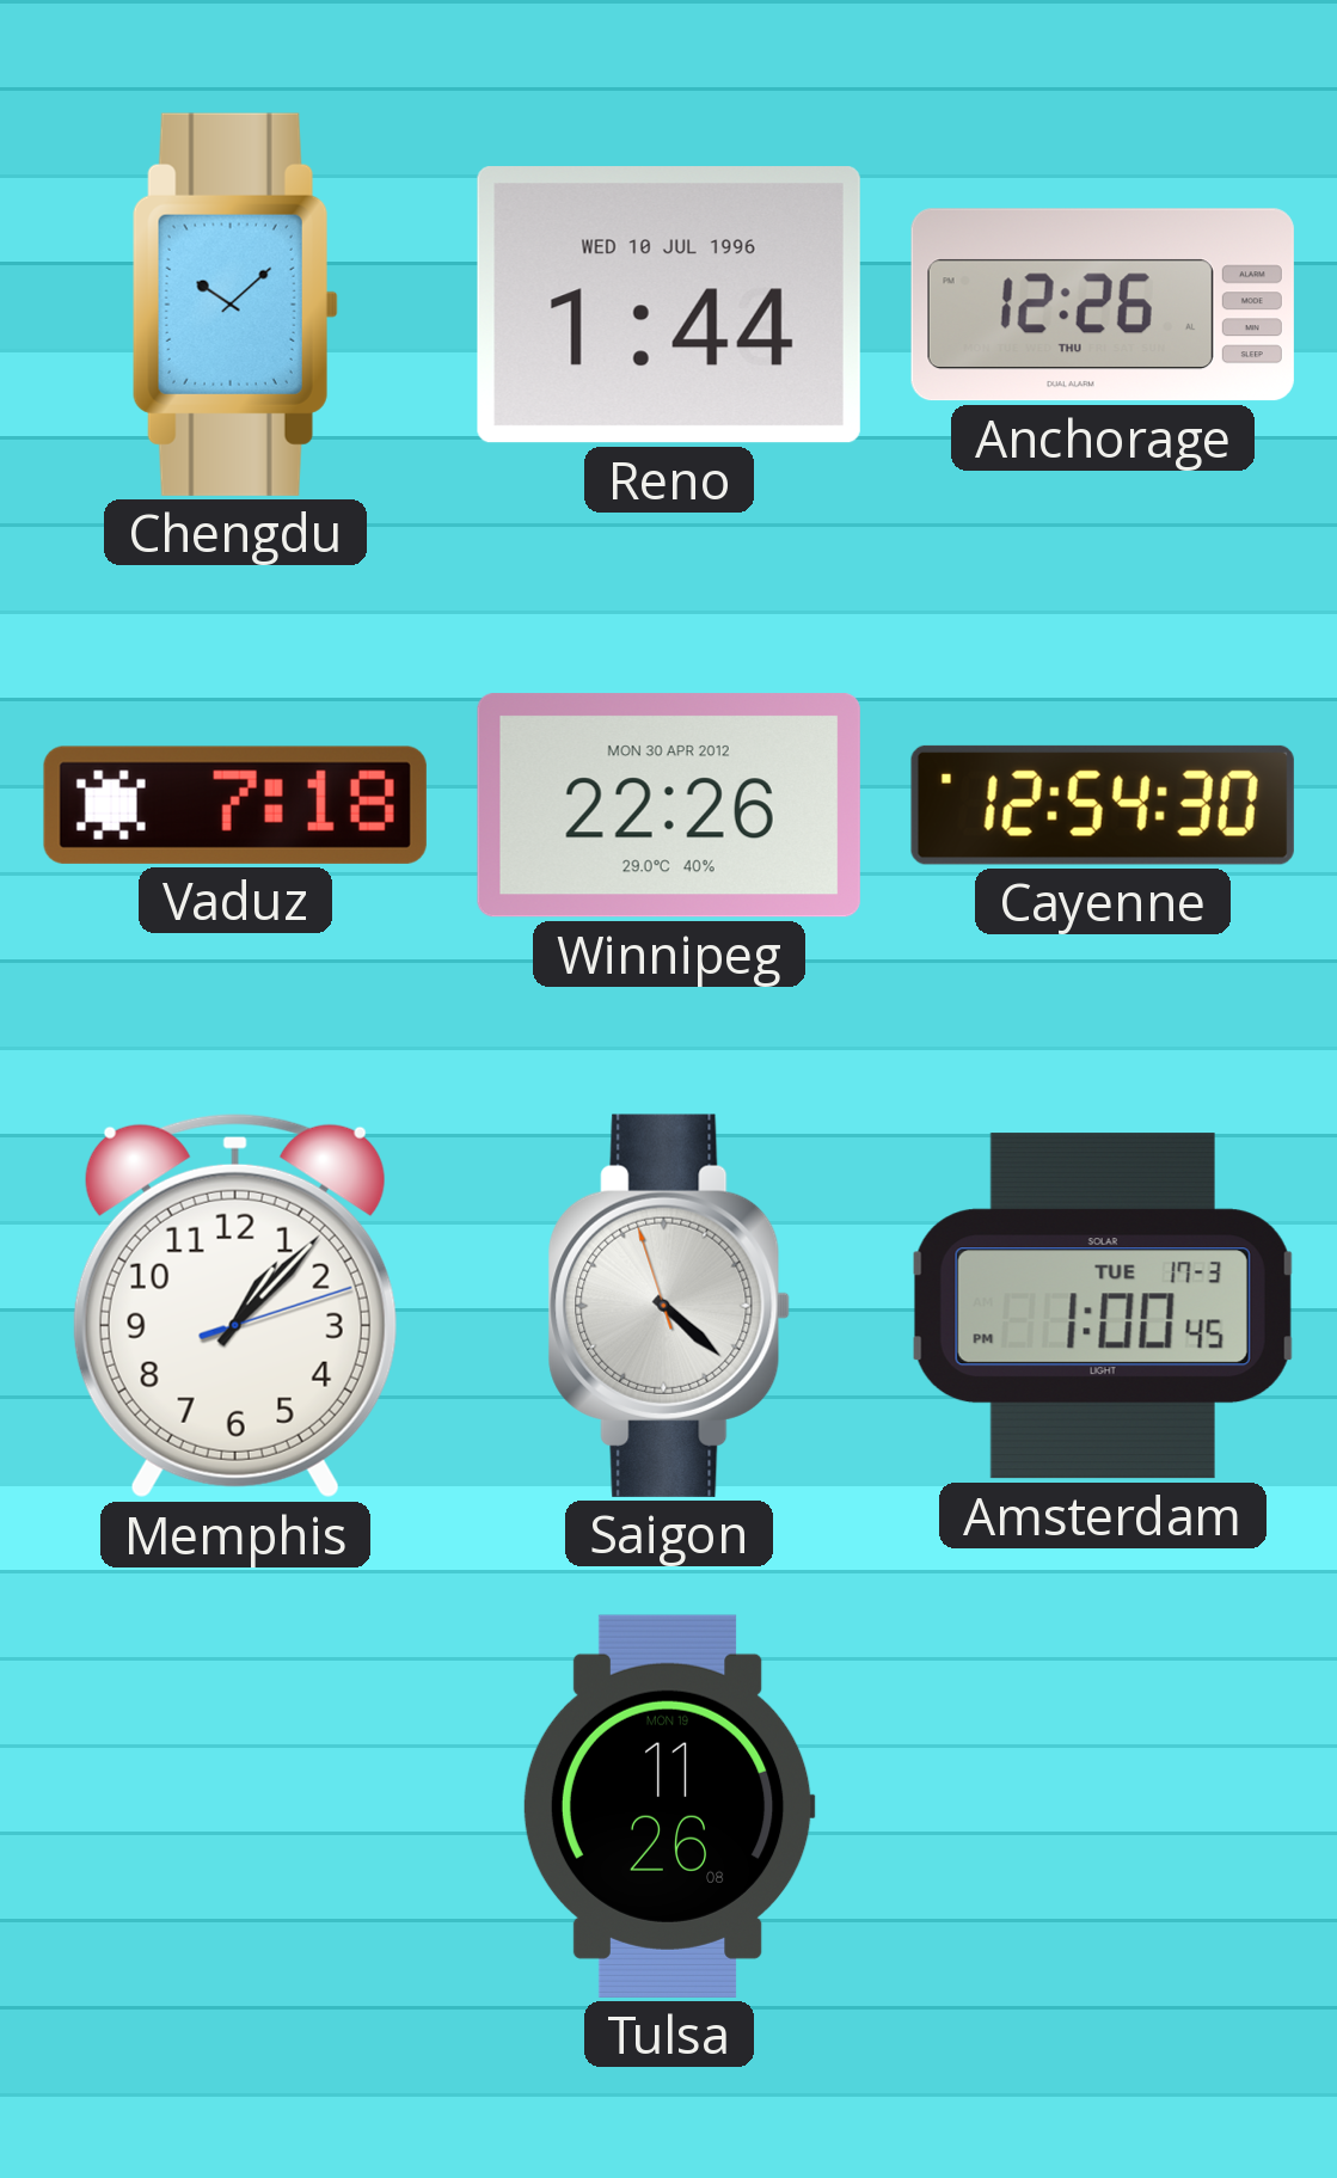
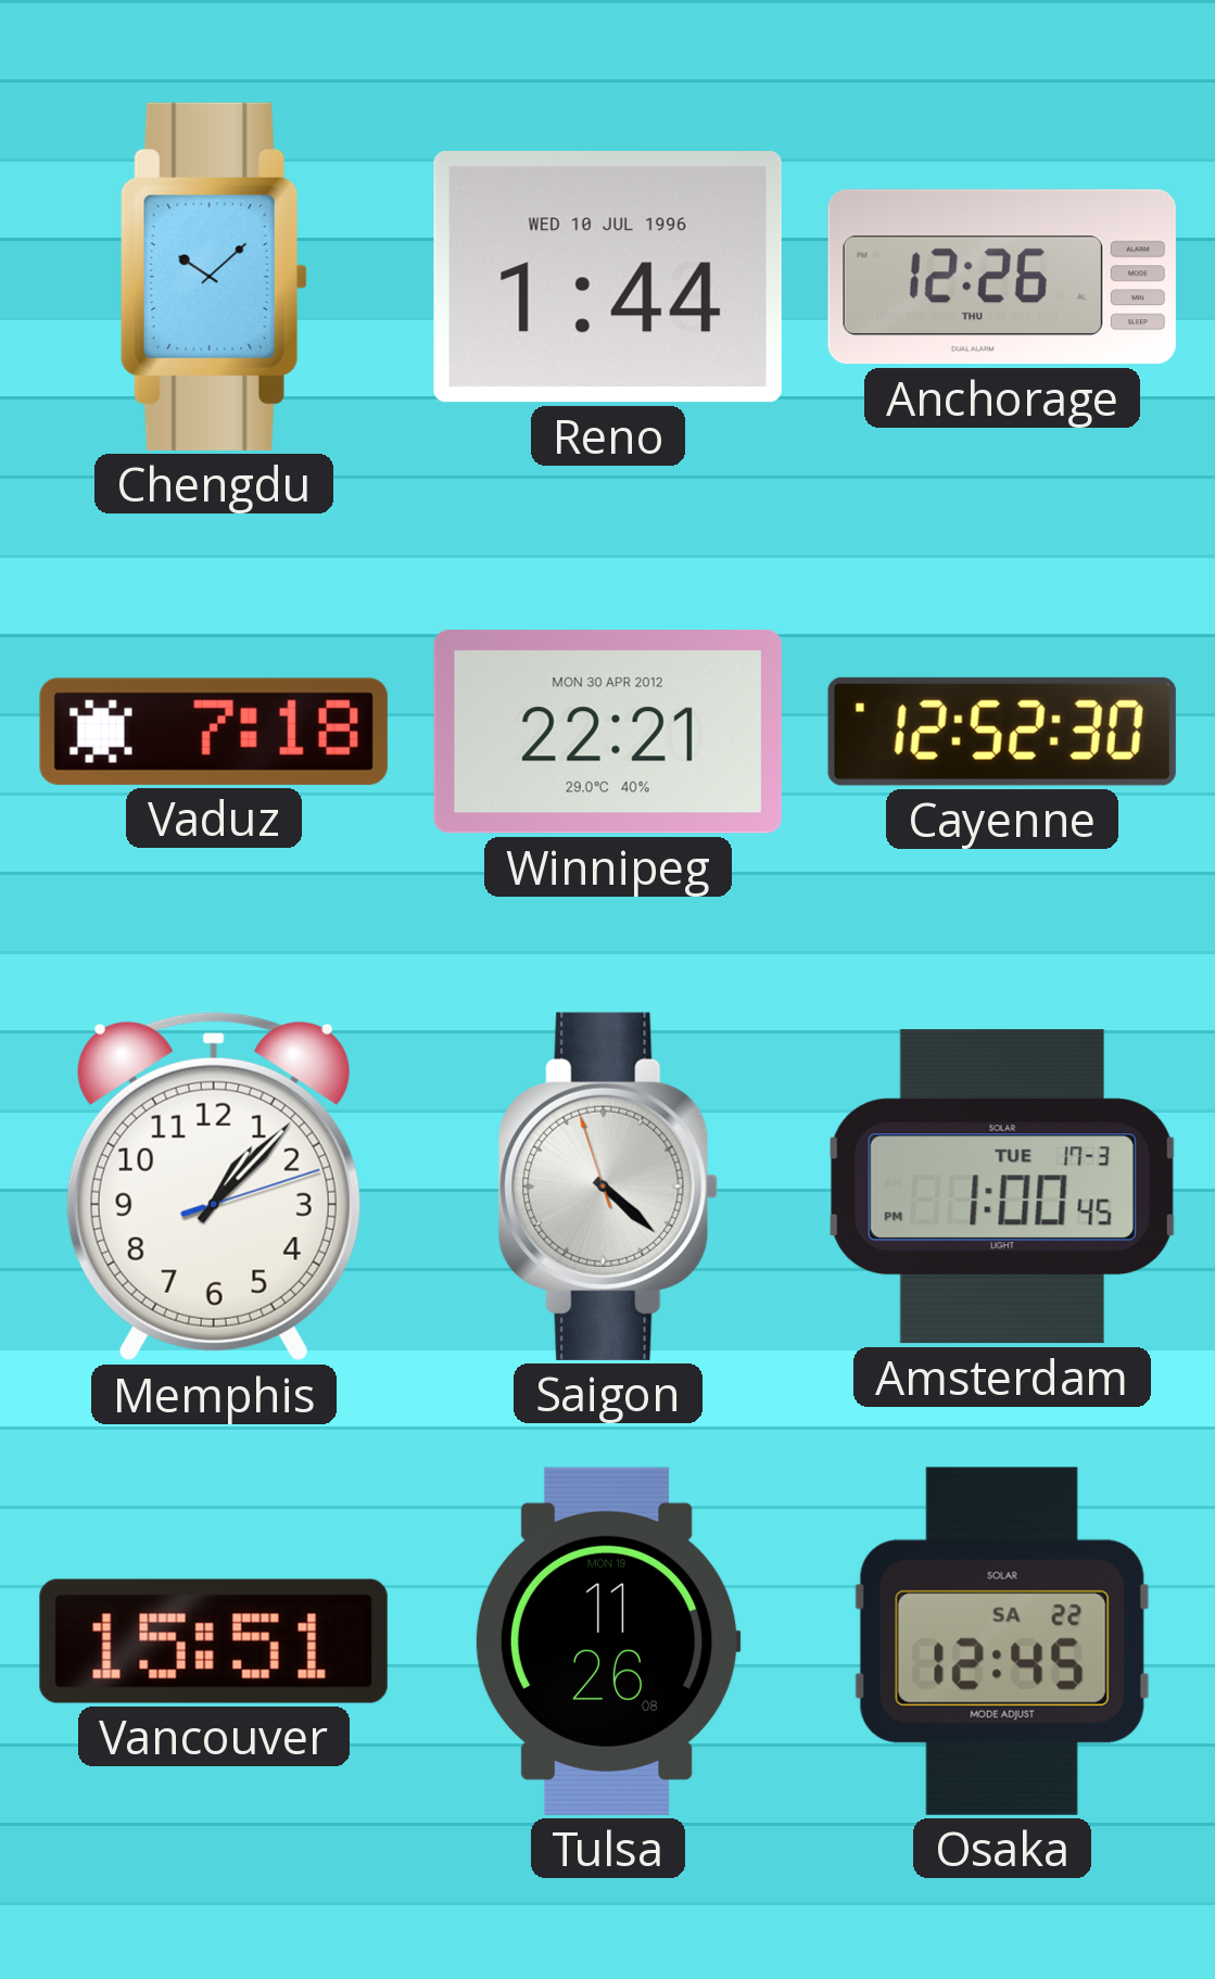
Winnipeg: 22:26 -> 22:21
Cayenne: 12:54 -> 12:52
Vancouver: none -> 15:51
Osaka: none -> 12:45
